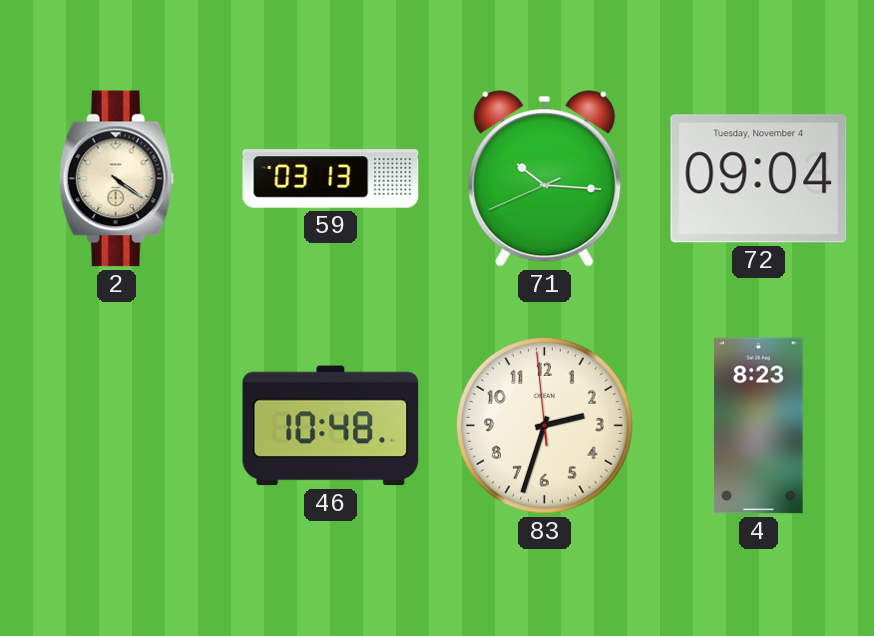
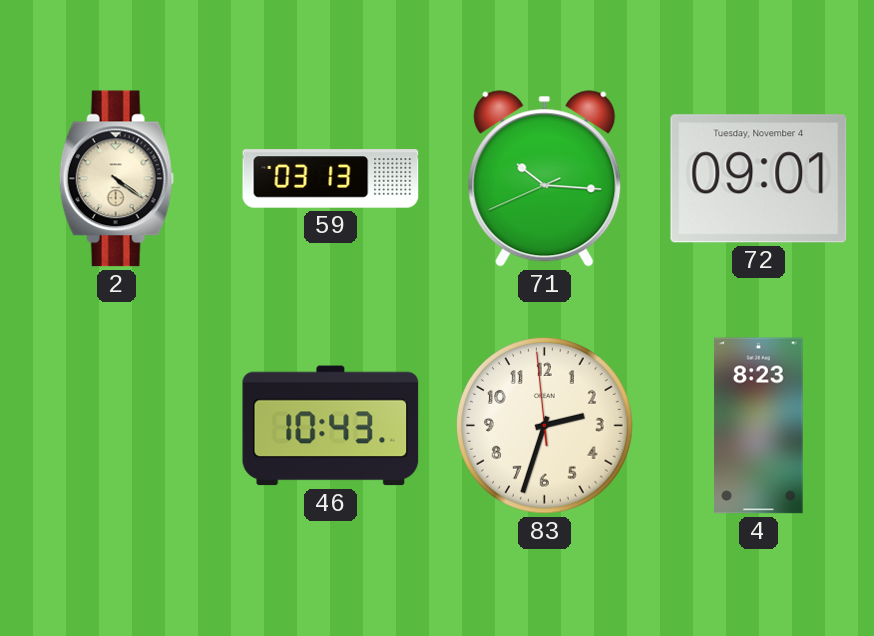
72: 09:04 -> 09:01
46: 10:48 -> 10:43
